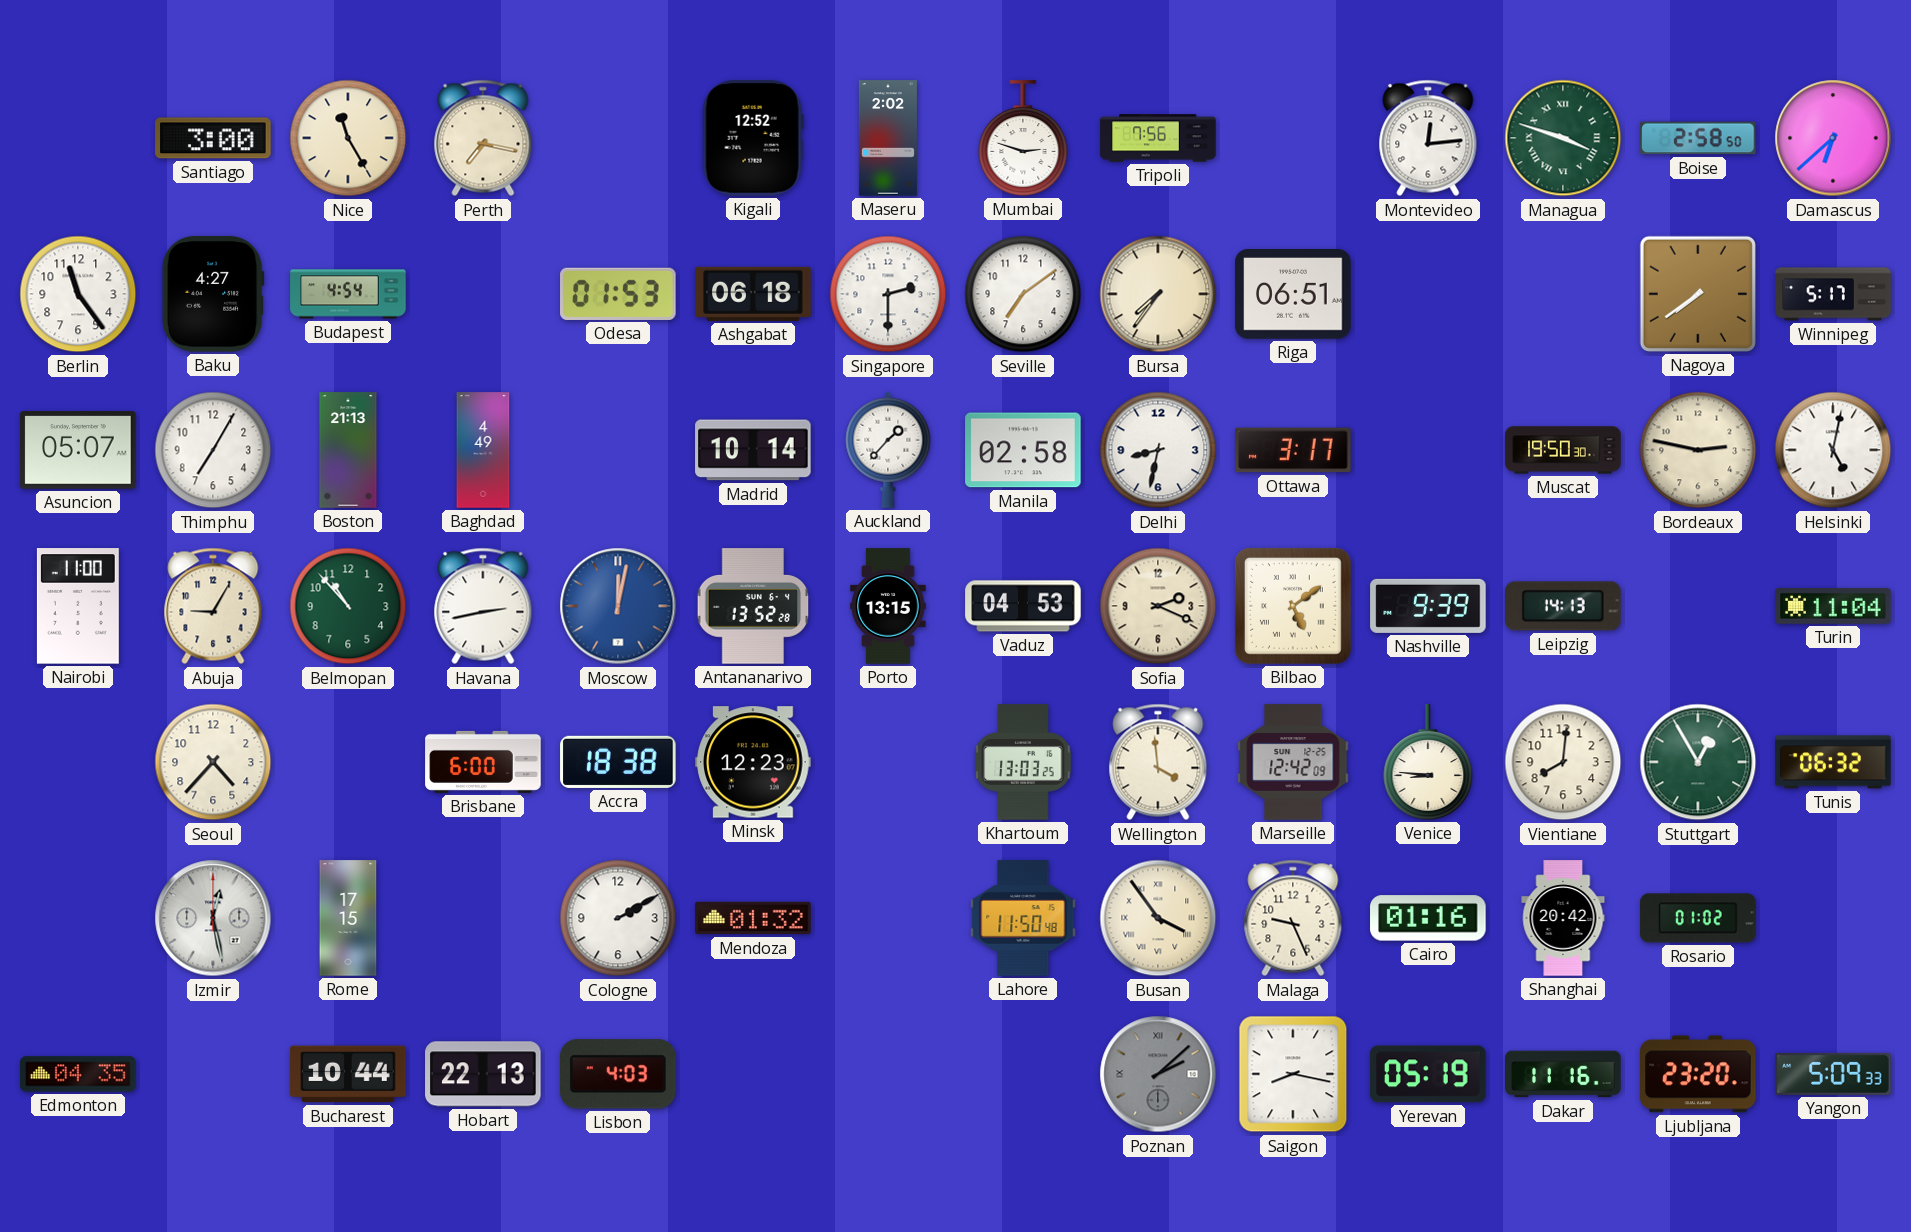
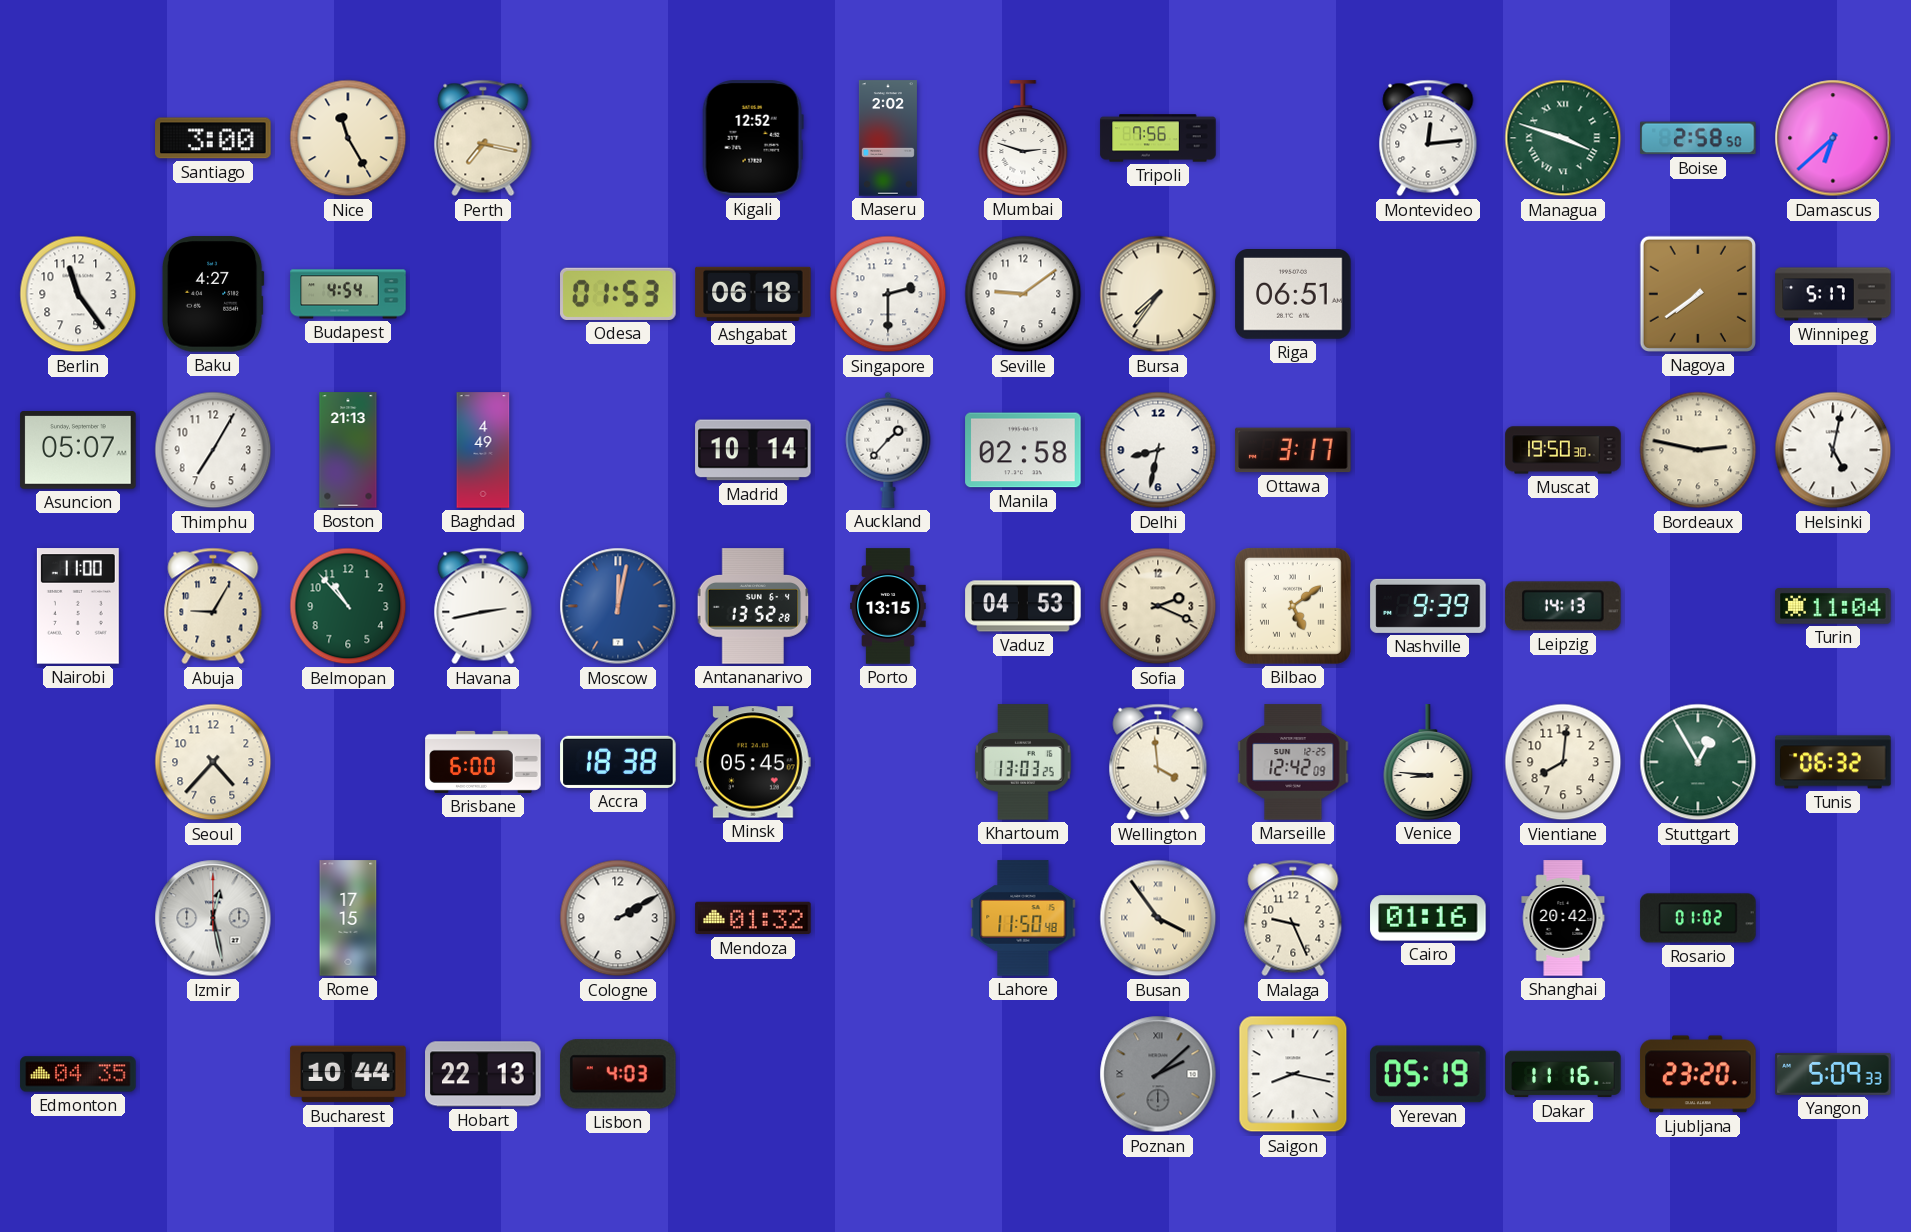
Seville: 7:09 -> 9:09
Minsk: 12:23 -> 05:45
